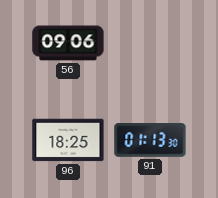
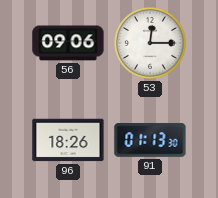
53: none -> 12:15
96: 18:25 -> 18:26
